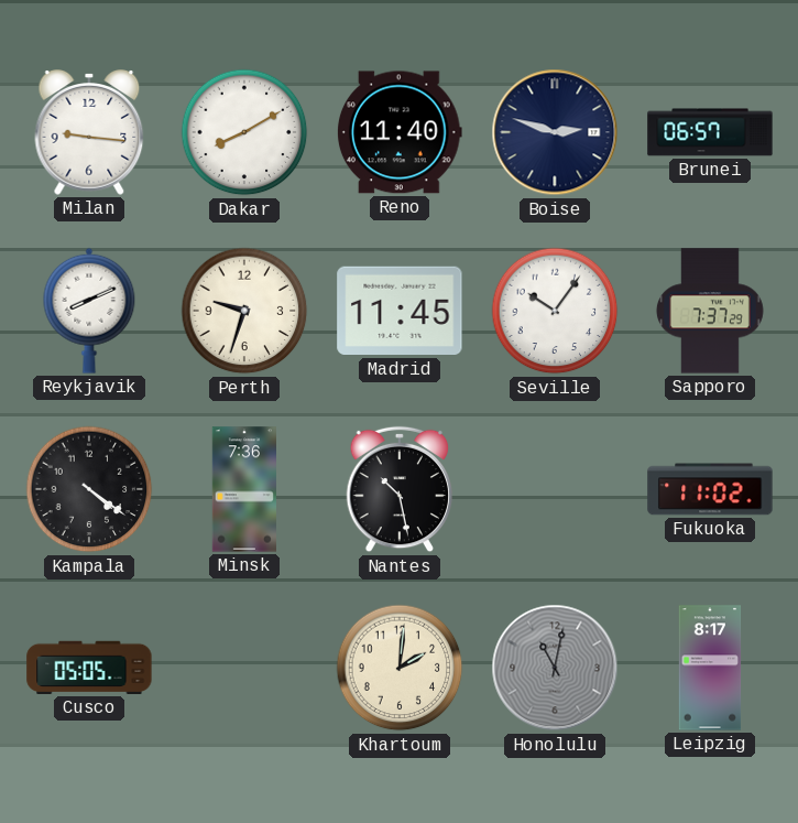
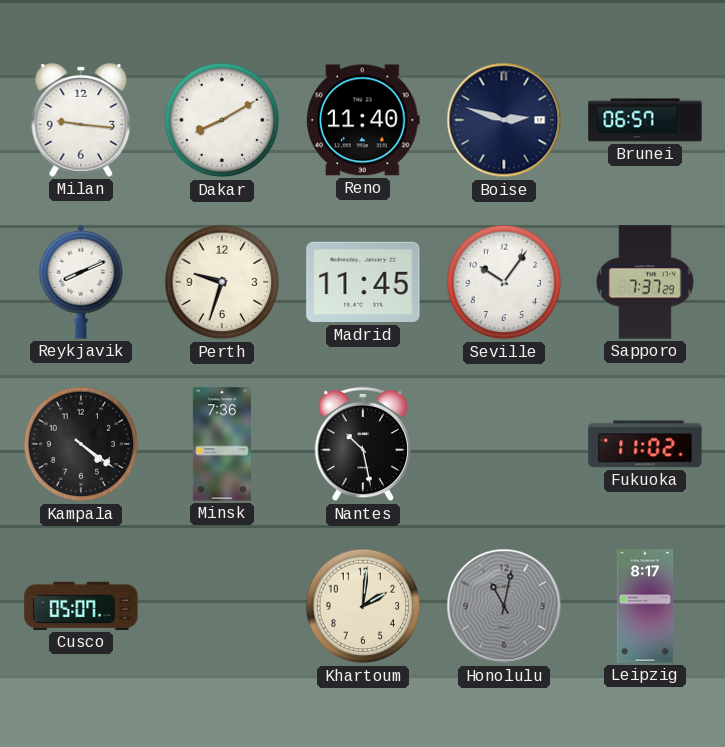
Cusco: 05:05 -> 05:07
